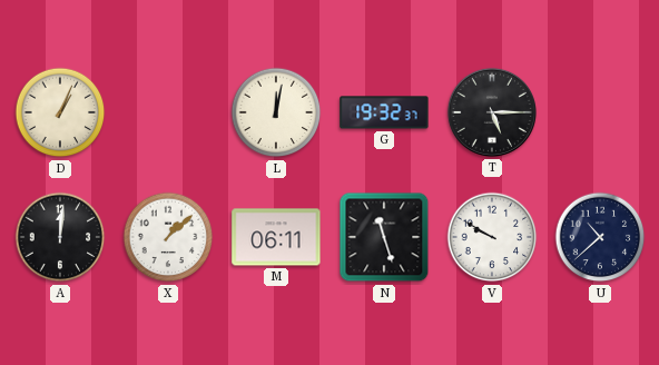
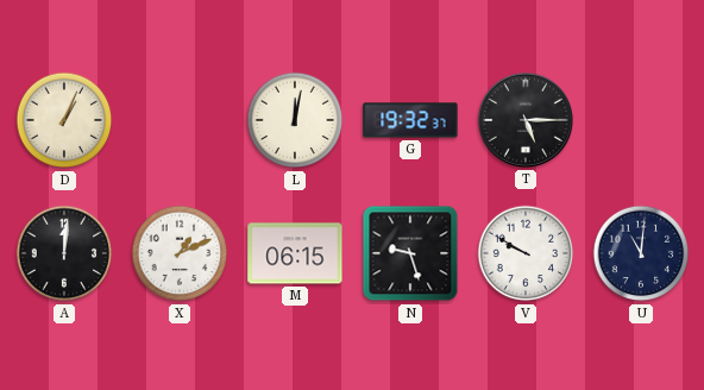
X: 1:08 -> 1:11
M: 06:11 -> 06:15
N: 11:27 -> 9:27
U: 10:38 -> 11:01
